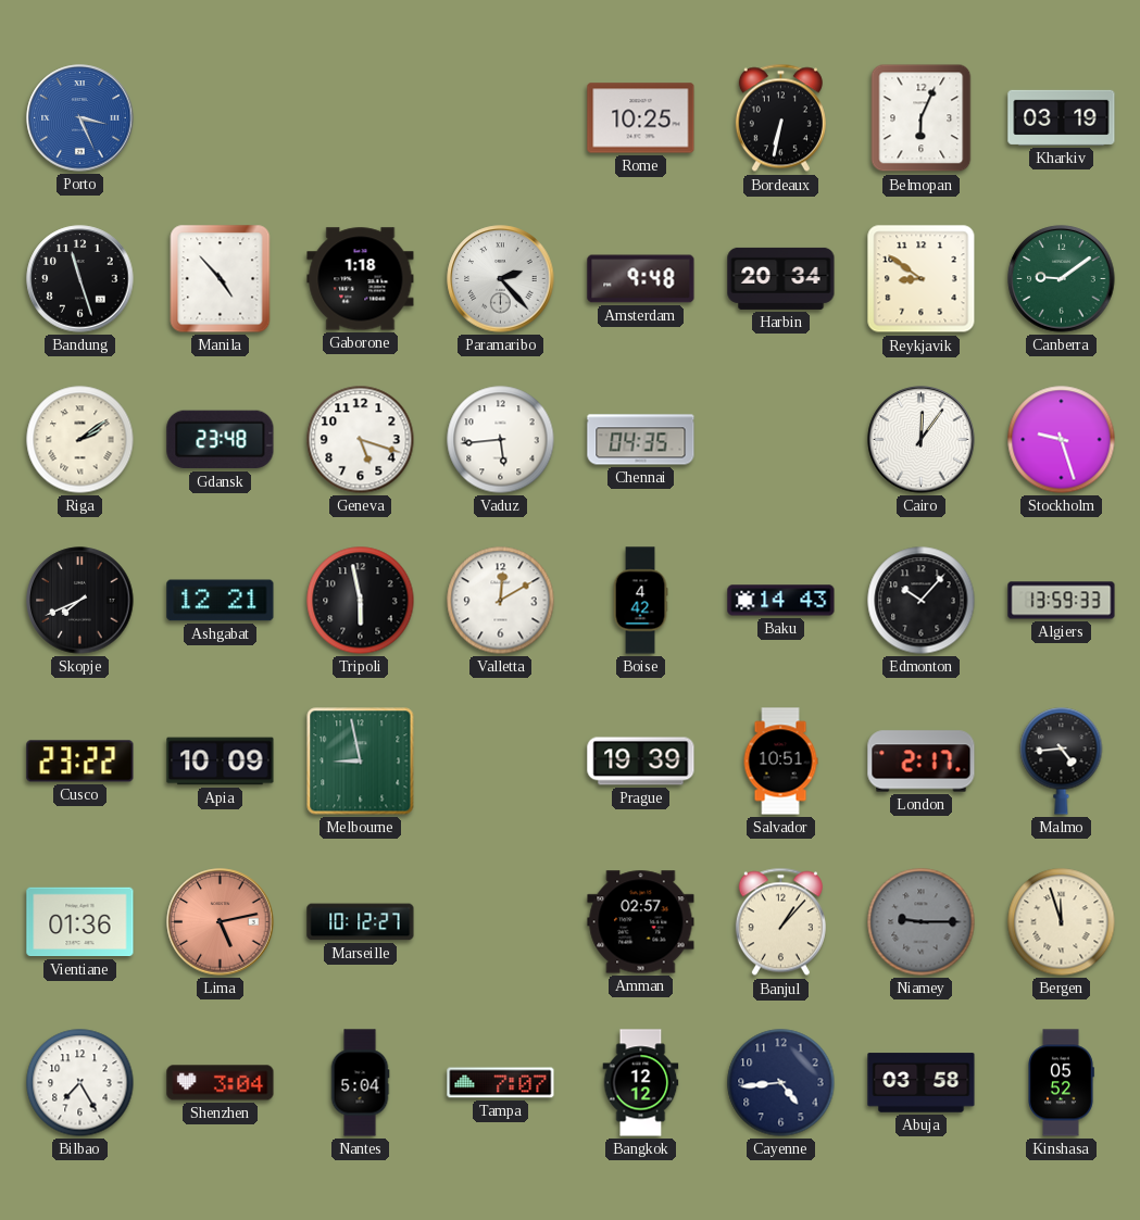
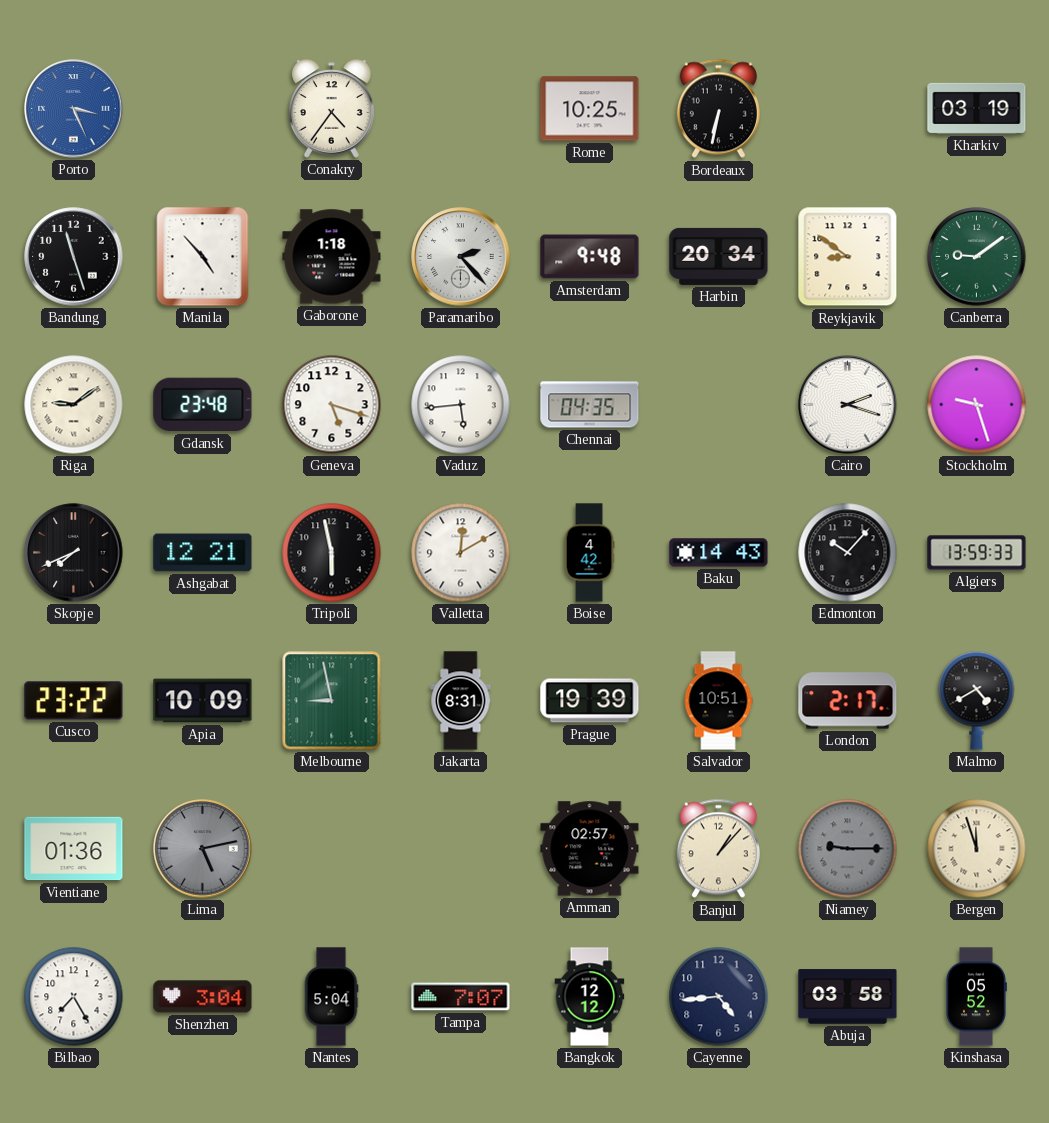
Conakry: none -> 4:36
Belmopan: 6:04 -> none
Riga: 2:09 -> 9:09
Cairo: 12:06 -> 2:18
Jakarta: none -> 8:31
Malmo: 4:44 -> 4:40
Lima dial: salmon -> grey
Marseille: 10:12 -> none
